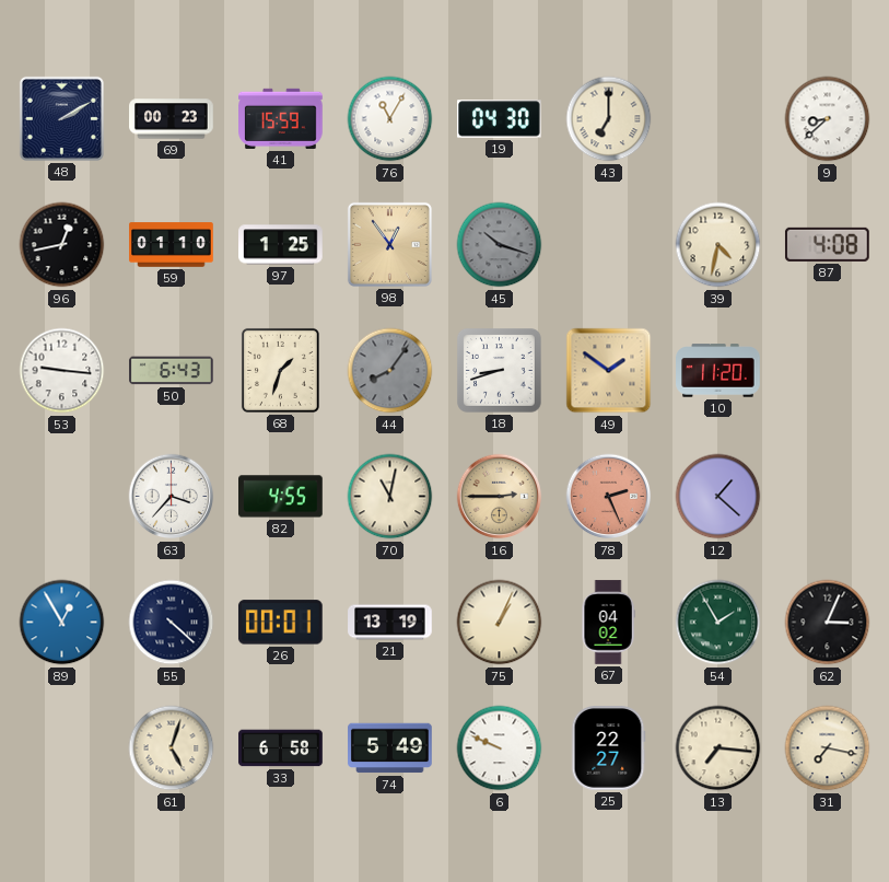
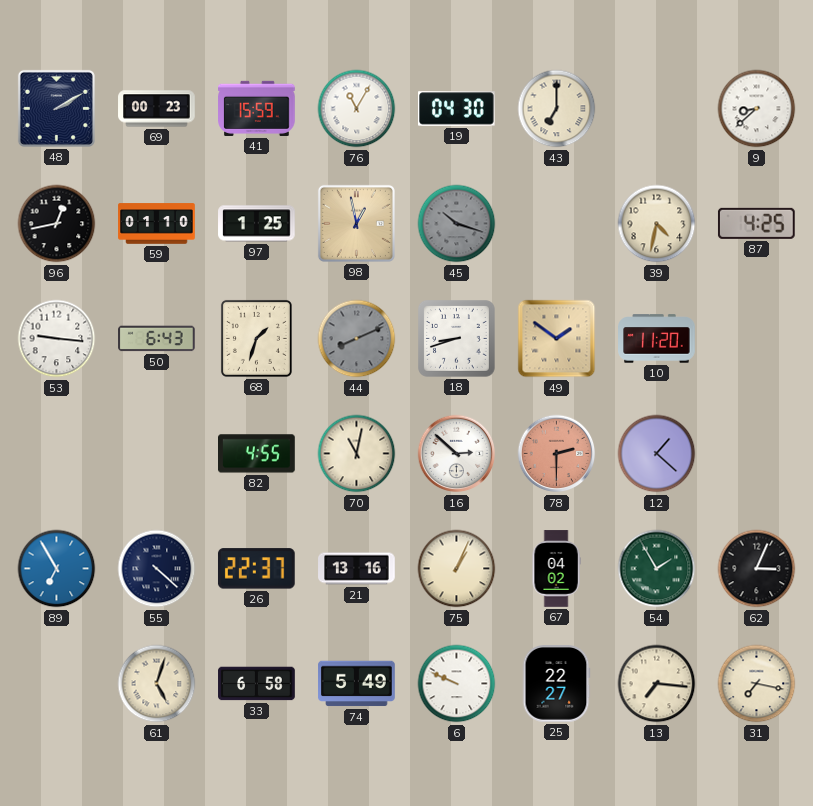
98: 12:54 -> 12:58
87: 4:08 -> 4:25
44: 8:06 -> 8:11
63: 3:37 -> none
16: 2:45 -> 2:52
16 dial: champagne -> white
78: 2:26 -> 2:30
89: 12:55 -> 6:55
26: 00:01 -> 22:37
21: 13:19 -> 13:16
